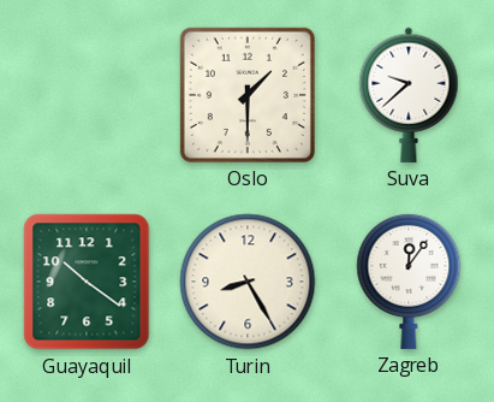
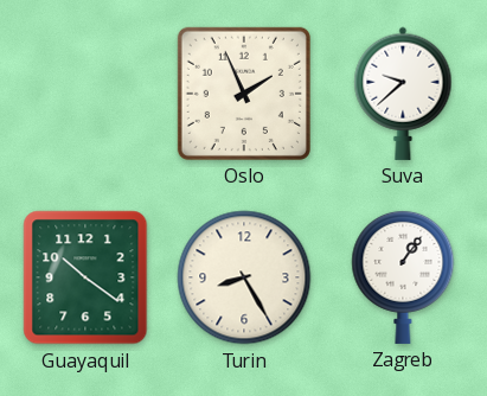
Oslo: 1:30 -> 1:56
Zagreb: 12:06 -> 1:06
